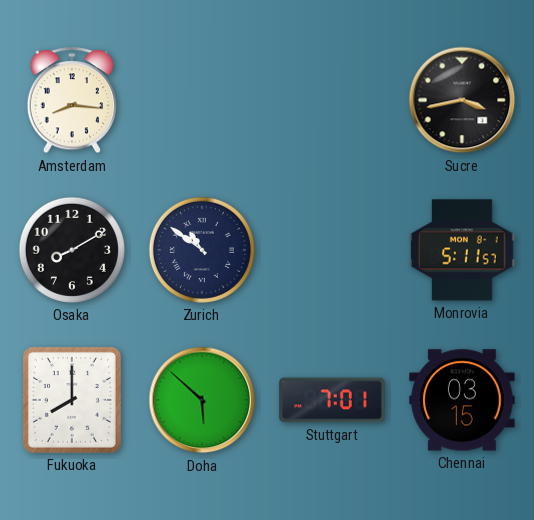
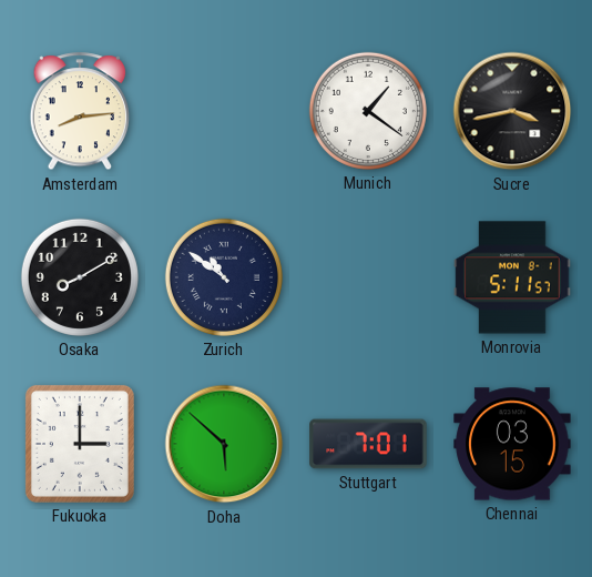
Amsterdam: 8:16 -> 8:14
Munich: none -> 1:21
Fukuoka: 8:00 -> 3:00
